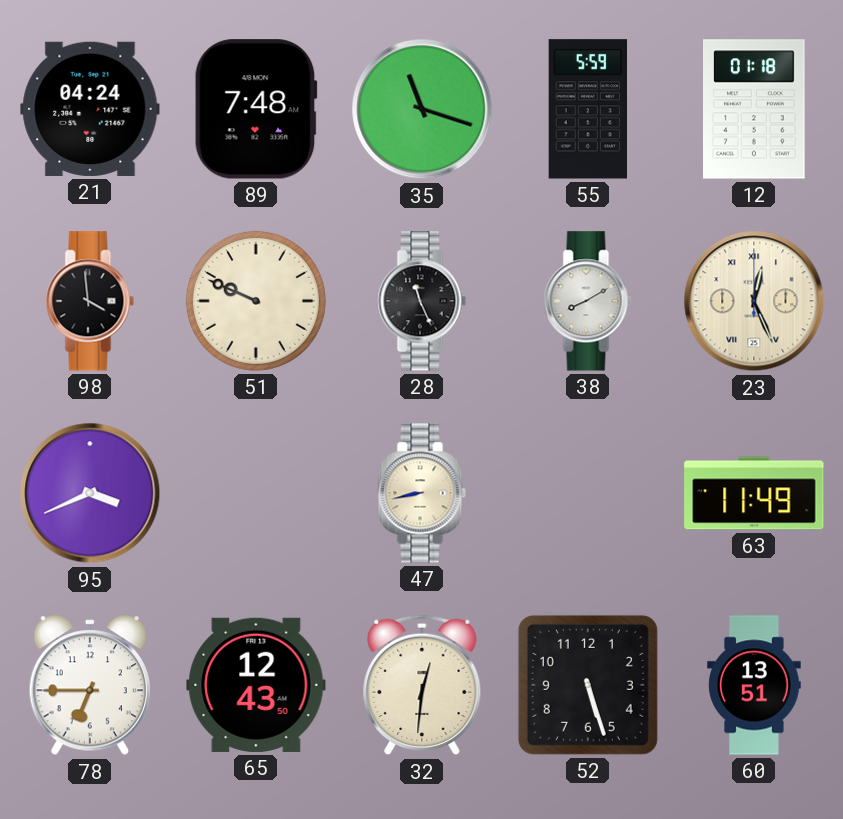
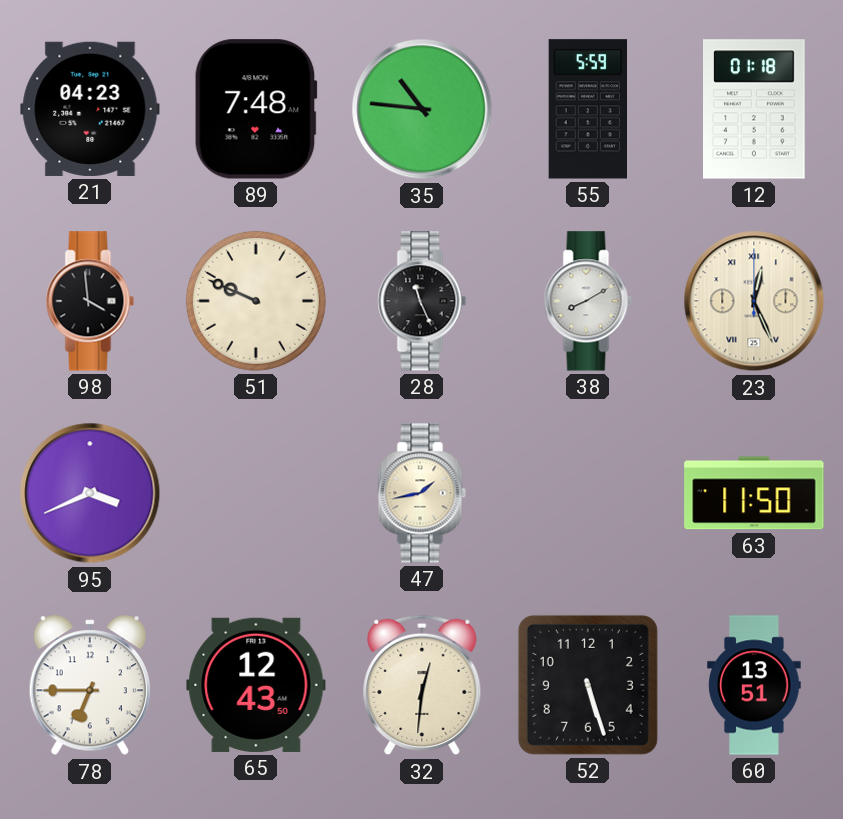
21: 04:24 -> 04:23
35: 11:18 -> 10:46
47: 8:43 -> 1:43
63: 11:49 -> 11:50
